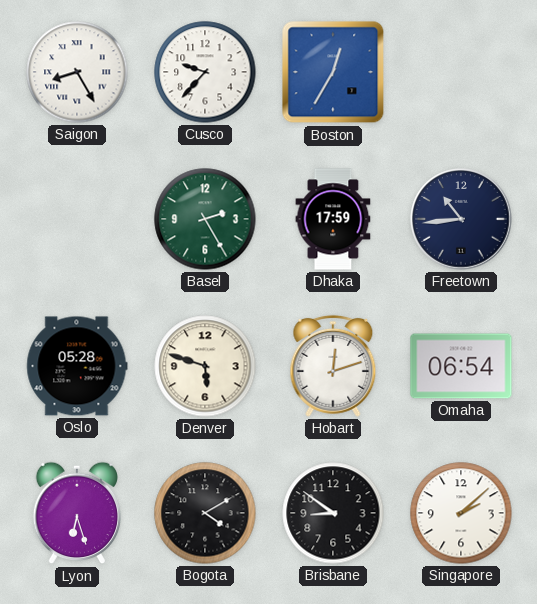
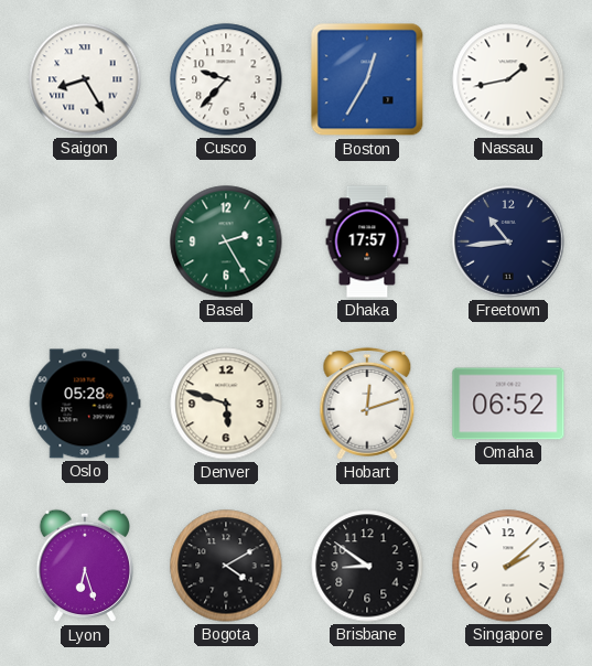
Nassau: none -> 1:43
Dhaka: 17:59 -> 17:57
Omaha: 06:54 -> 06:52
